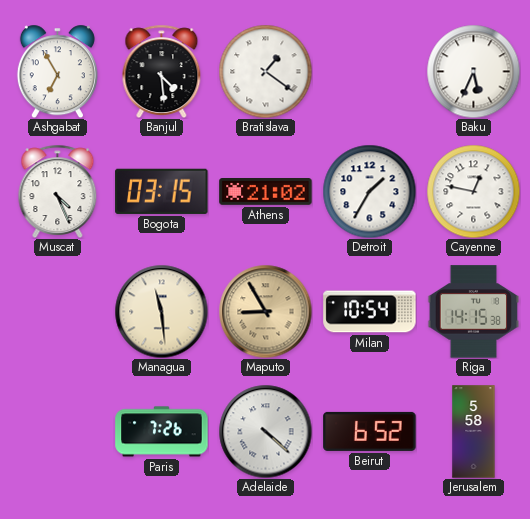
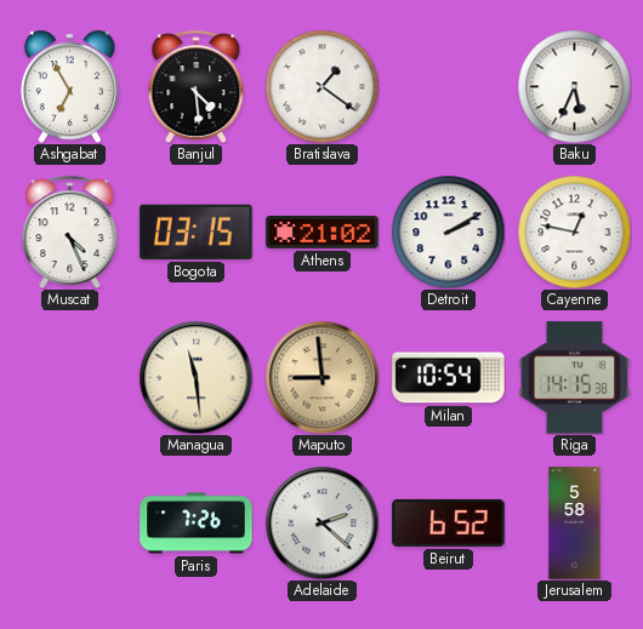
Detroit: 1:35 -> 2:10
Maputo: 8:55 -> 8:59
Adelaide: 4:22 -> 2:22
